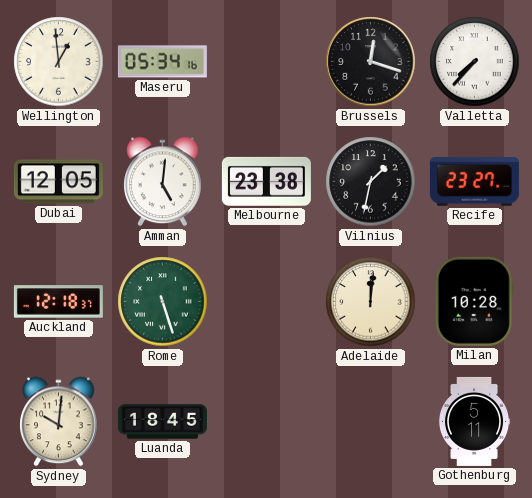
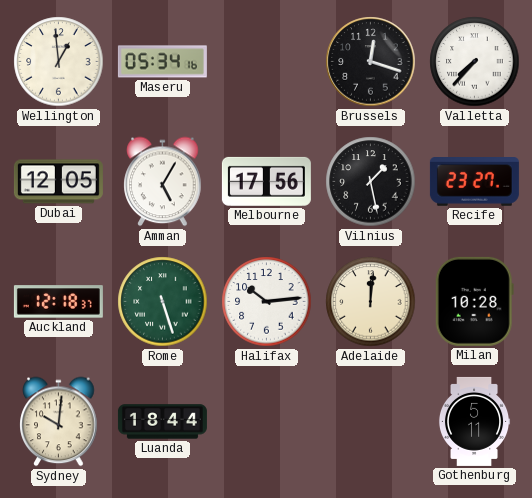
Amman: 5:01 -> 5:05
Melbourne: 23:38 -> 17:56
Vilnius: 1:32 -> 1:28
Halifax: none -> 10:14
Luanda: 18:45 -> 18:44
